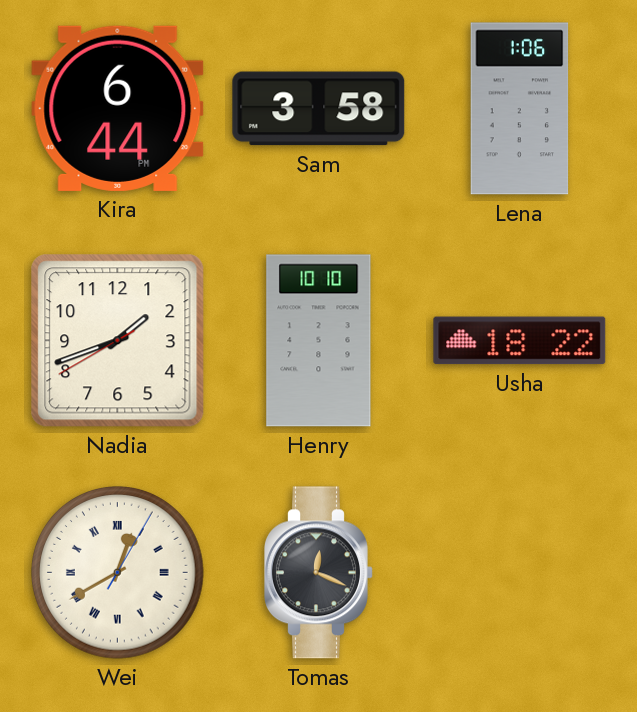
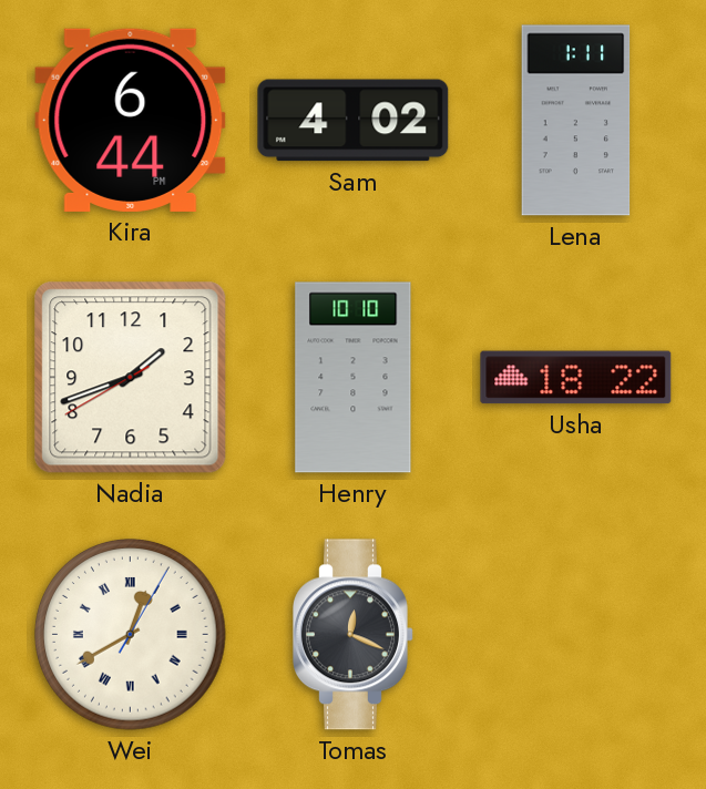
Sam: 3:58 -> 4:02
Lena: 1:06 -> 1:11
